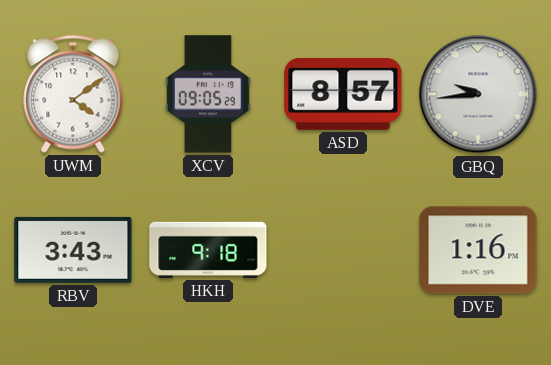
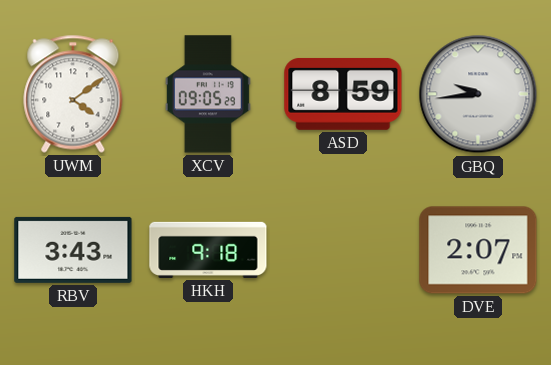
ASD: 8:57 -> 8:59
DVE: 1:16 -> 2:07
